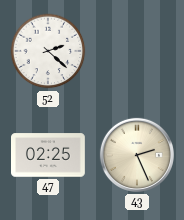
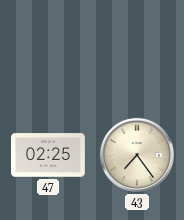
52: 2:22 -> none
43: 2:26 -> 7:24
